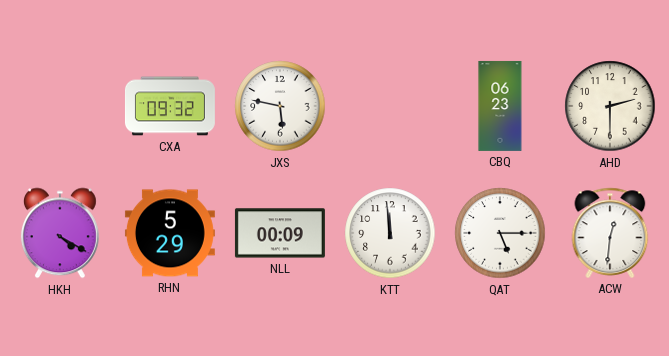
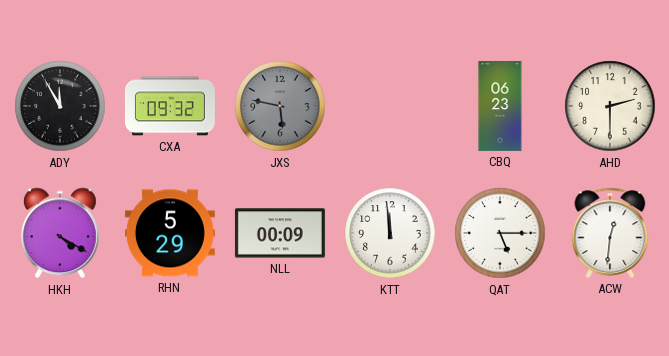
ADY: none -> 11:55
JXS dial: white -> grey
